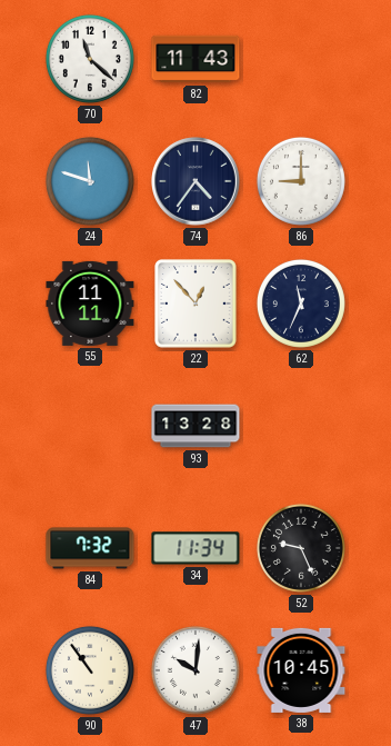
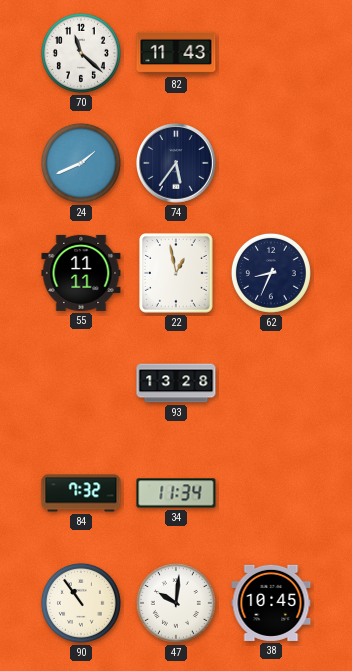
24: 11:48 -> 1:41
74: 4:36 -> 5:36
86: 9:00 -> none
22: 12:53 -> 12:58
62: 11:34 -> 8:34
52: 9:26 -> none
